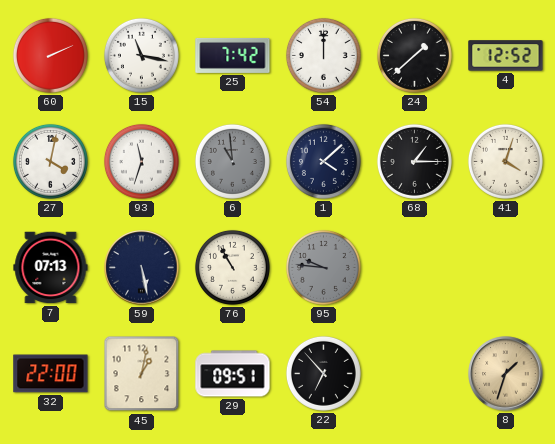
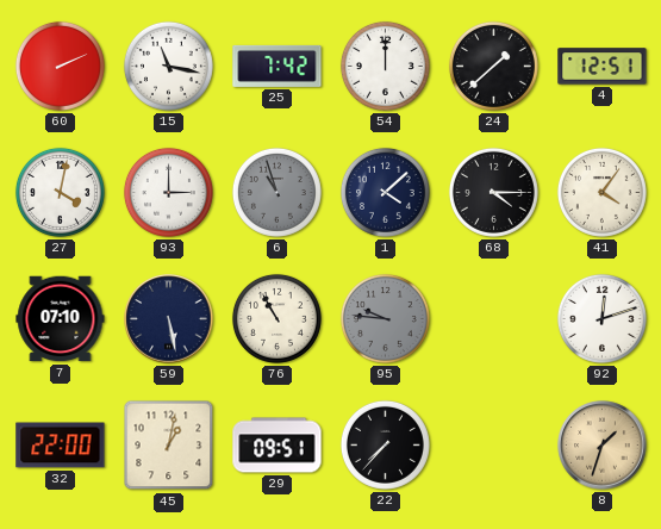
4: 12:52 -> 12:51
93: 11:33 -> 3:00
6: 10:59 -> 10:57
68: 1:15 -> 4:15
41: 4:03 -> 4:06
7: 07:13 -> 07:10
92: none -> 12:12
22: 6:53 -> 7:37
